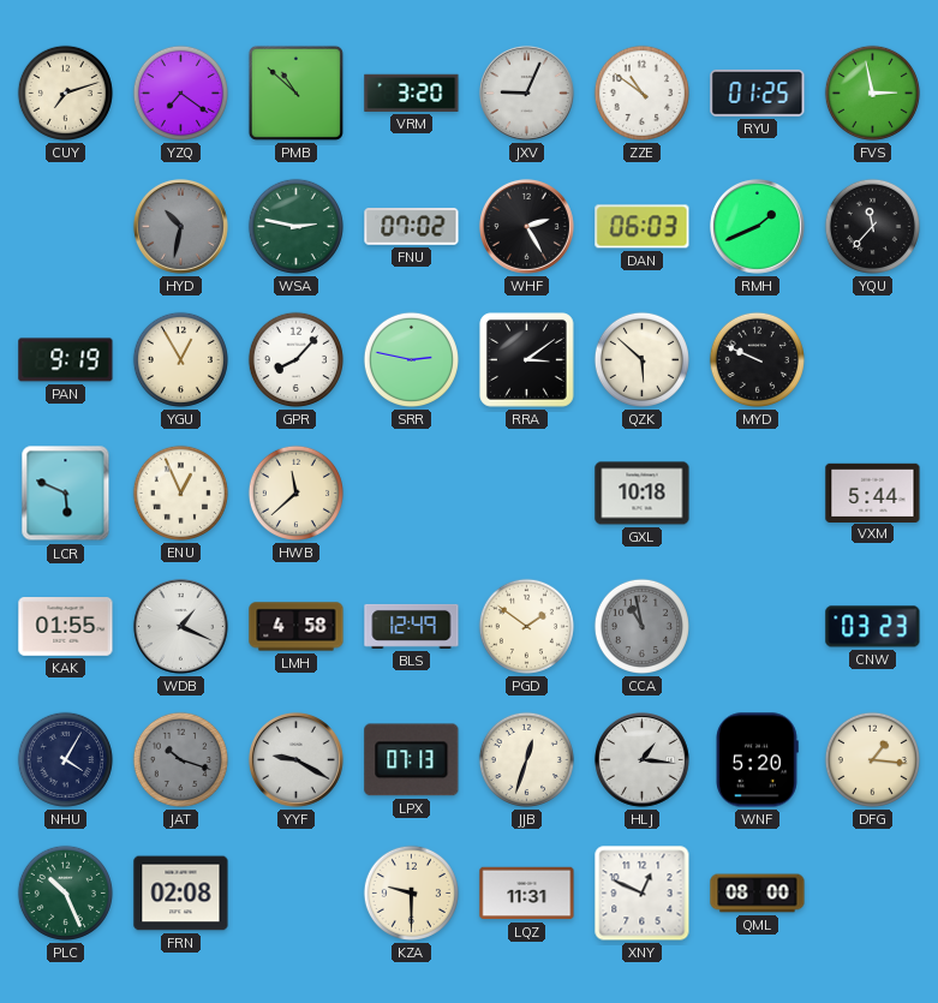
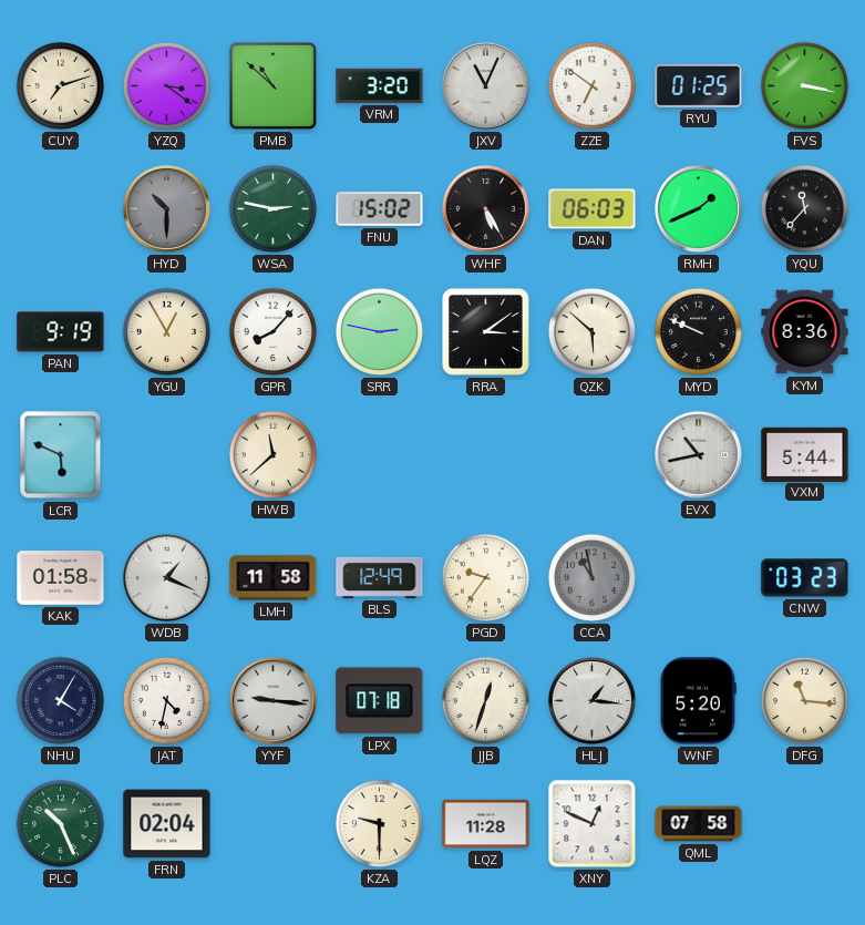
YZQ: 7:21 -> 3:21
JXV: 9:04 -> 11:04
ZZE: 10:51 -> 6:51
FVS: 2:58 -> 3:17
HYD: 10:32 -> 10:30
FNU: 07:02 -> 15:02
WHF: 2:25 -> 5:25
KYM: none -> 8:36
ENU: 12:56 -> none
GXL: 10:18 -> none
EVX: none -> 10:43
KAK: 01:55 -> 01:58
LMH: 4:58 -> 11:58
PGD: 1:51 -> 9:36
JAT: 10:18 -> 4:32
JAT dial: grey -> white
YYF: 9:20 -> 9:16
LPX: 07:13 -> 07:18
DFG: 1:16 -> 11:16
FRN: 02:08 -> 02:04
LQZ: 11:31 -> 11:28
QML: 08:00 -> 07:58
